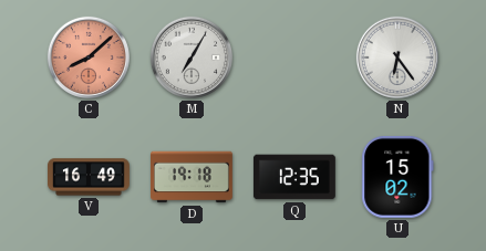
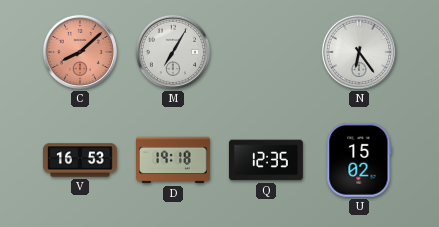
V: 16:49 -> 16:53
